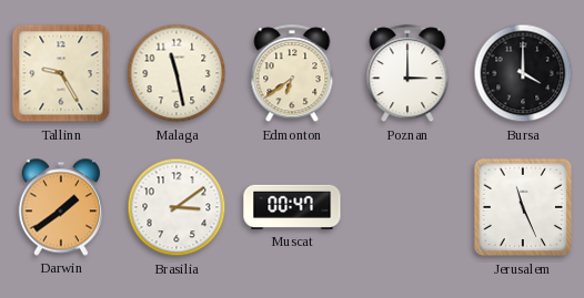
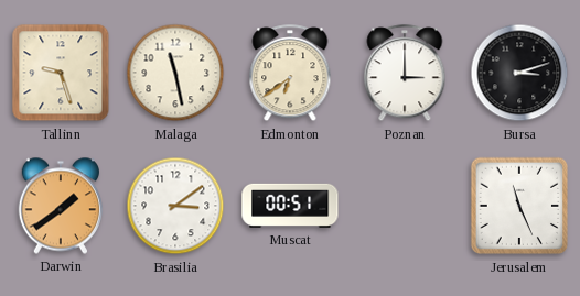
Tallinn: 9:25 -> 9:27
Bursa: 4:00 -> 3:12
Muscat: 00:47 -> 00:51
